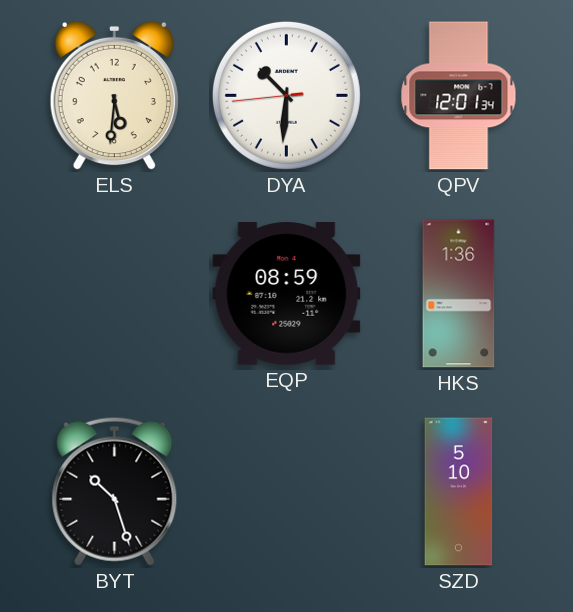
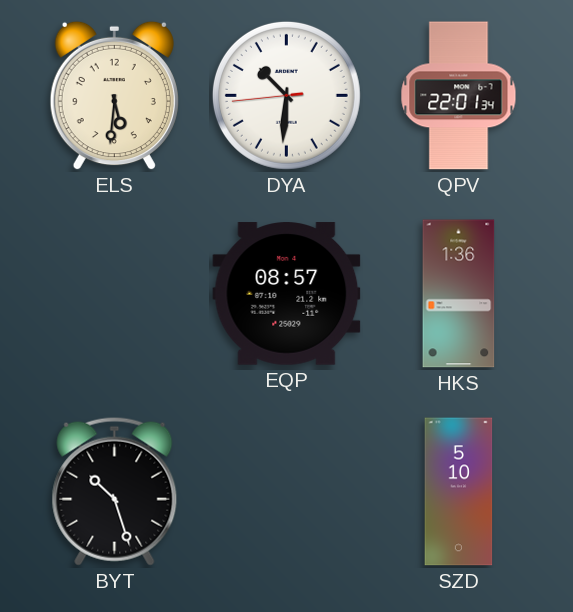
QPV: 12:01 -> 22:01
EQP: 08:59 -> 08:57
